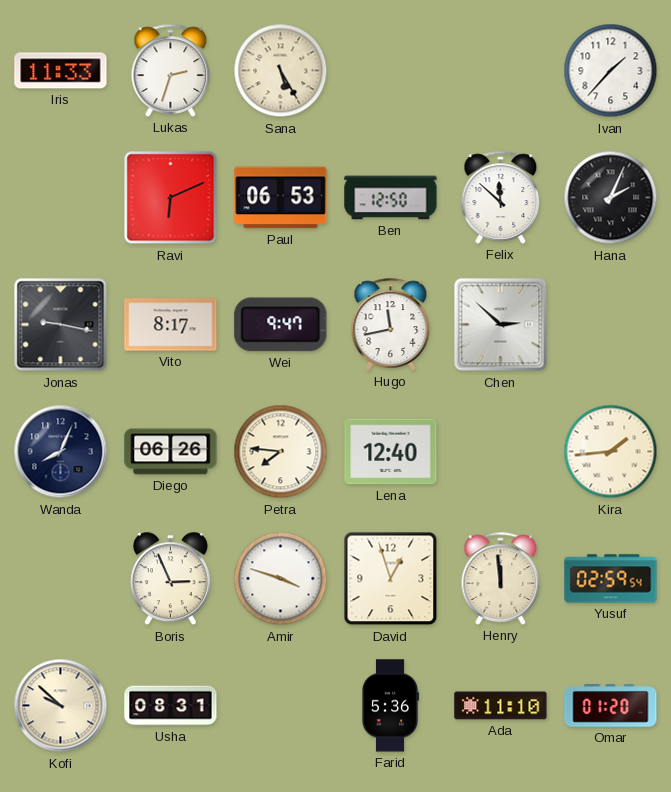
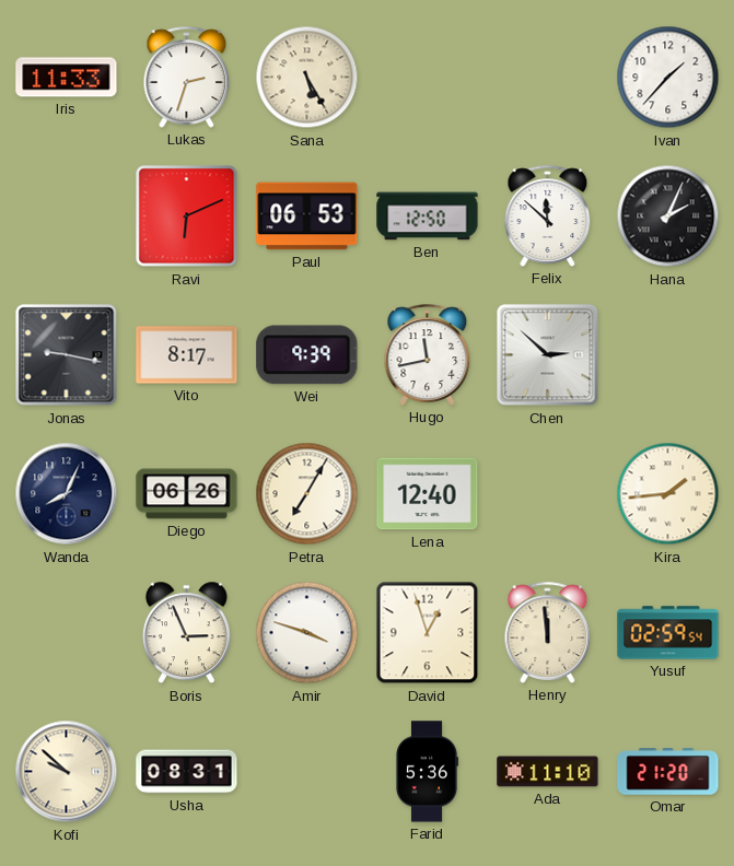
Wei: 9:47 -> 9:39
Petra: 7:46 -> 7:05
Omar: 01:20 -> 21:20
